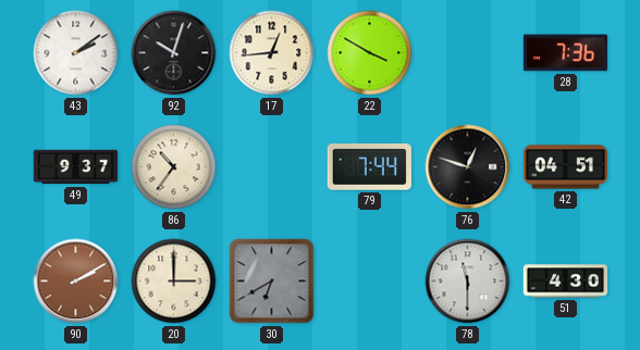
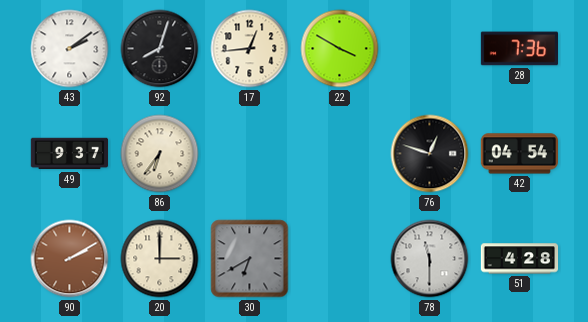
92: 10:03 -> 8:03
86: 10:36 -> 6:36
79: 7:44 -> none
42: 04:51 -> 04:54
51: 4:30 -> 4:28
